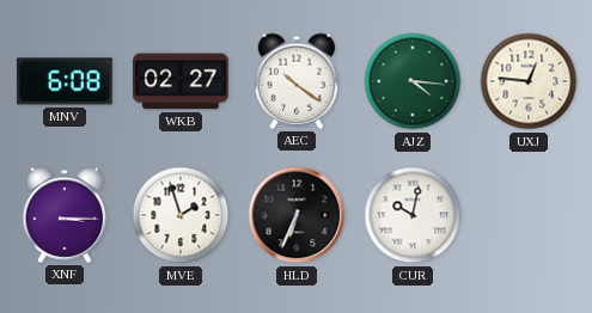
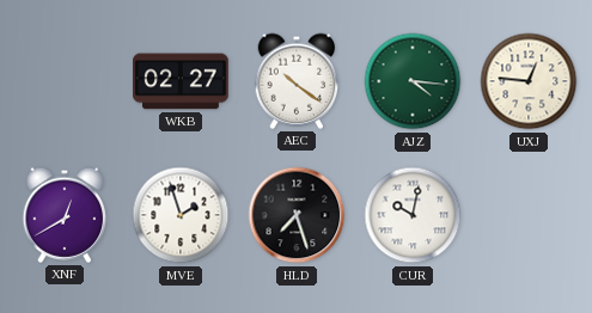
MNV: 6:08 -> none
XNF: 3:15 -> 12:40
HLD: 6:34 -> 7:27
